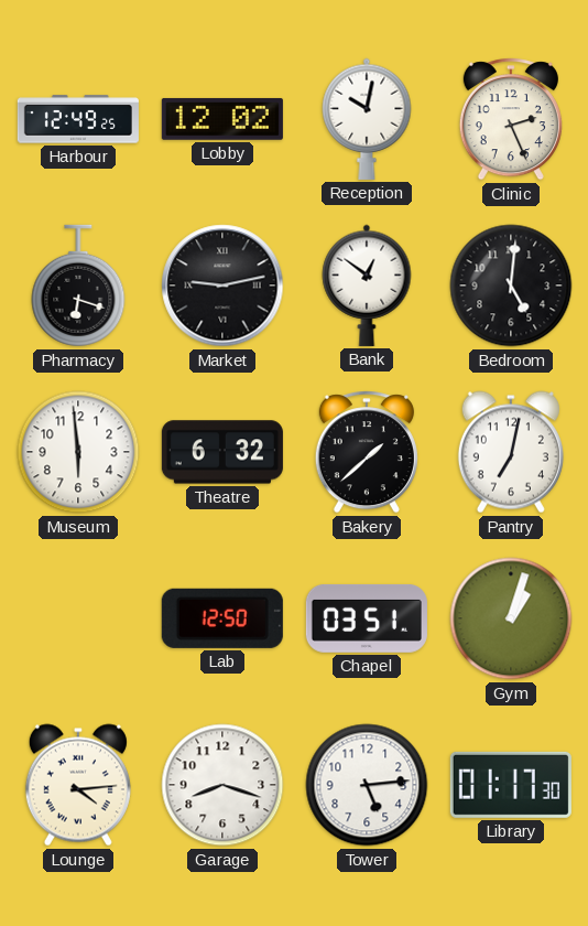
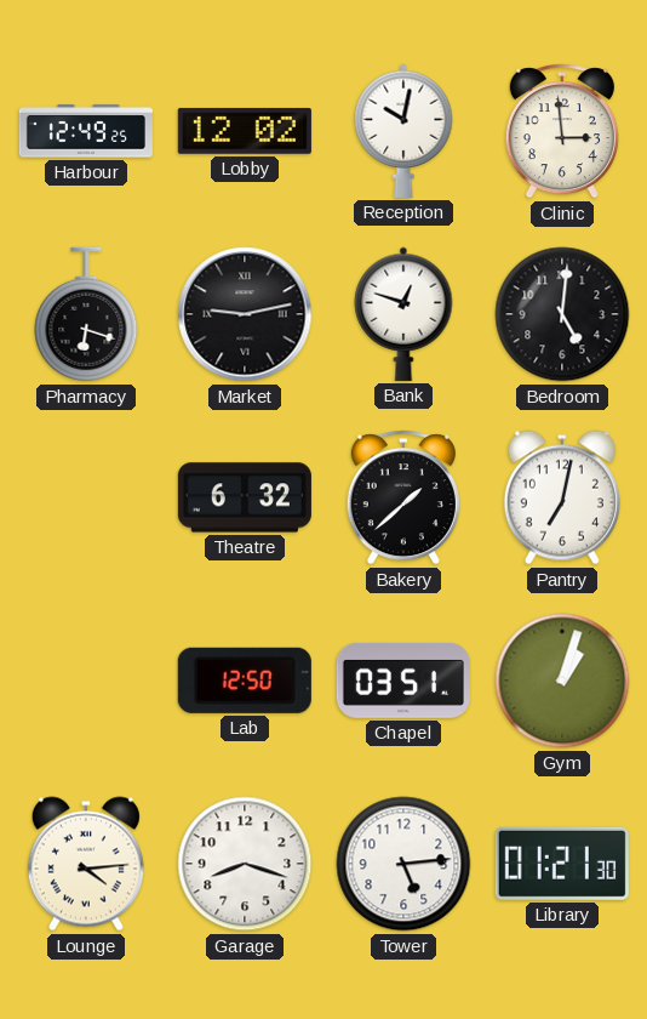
Clinic: 2:26 -> 2:59
Bank: 12:51 -> 12:48
Museum: 5:59 -> none
Library: 01:17 -> 01:21
